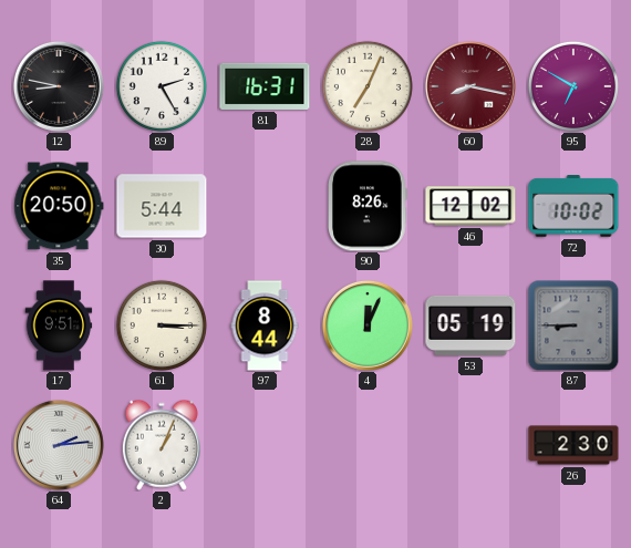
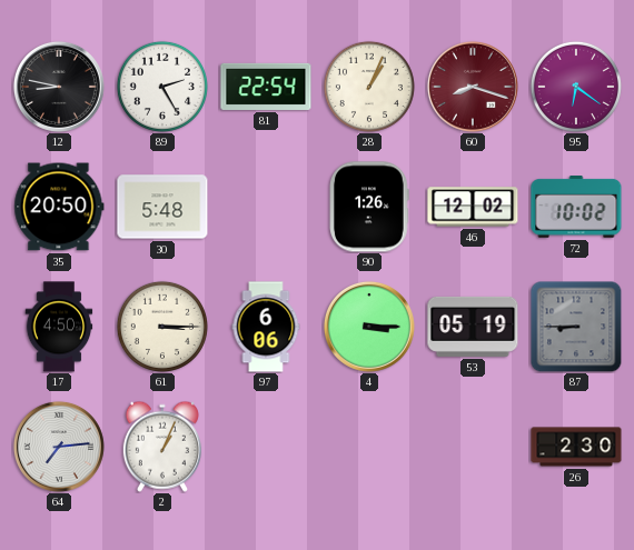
81: 16:31 -> 22:54
28: 7:04 -> 1:04
60: 8:17 -> 8:18
95: 6:50 -> 6:21
30: 5:44 -> 5:48
90: 8:26 -> 1:26
17: 9:51 -> 4:50
97: 8:44 -> 6:06
4: 12:04 -> 3:15
64: 2:14 -> 7:14
